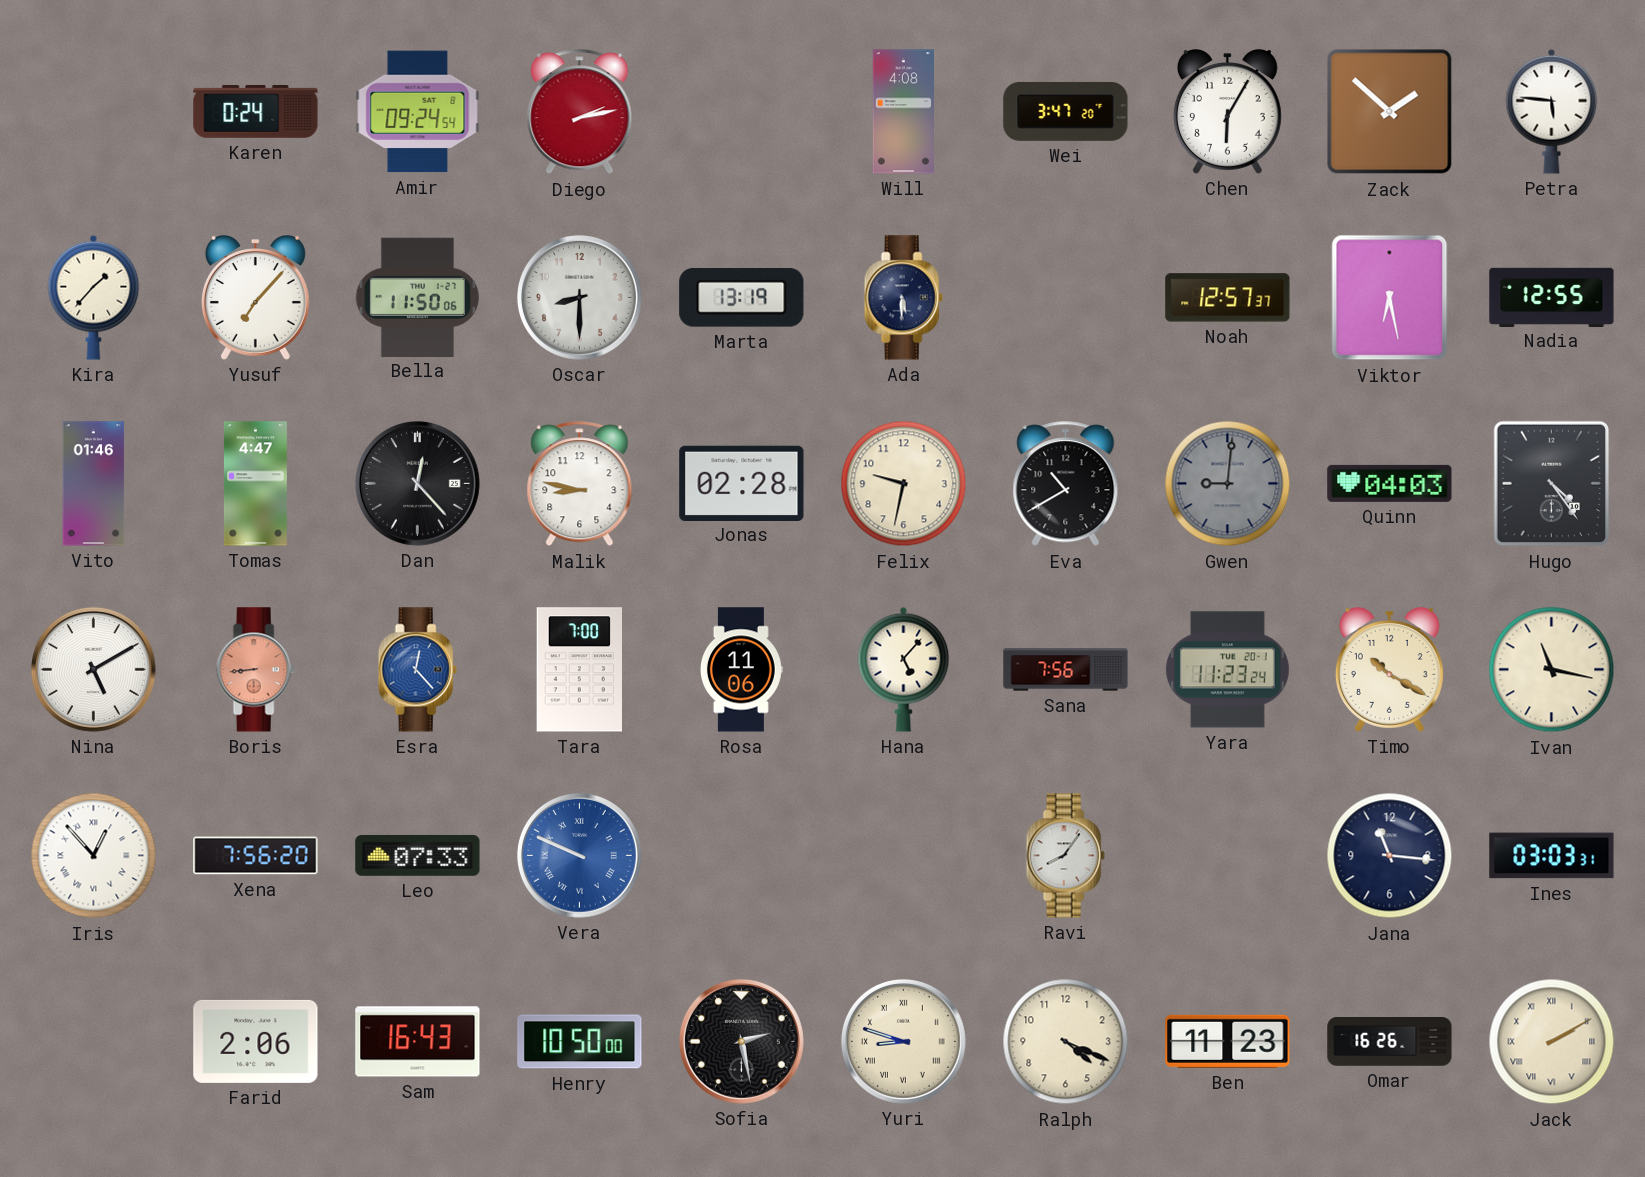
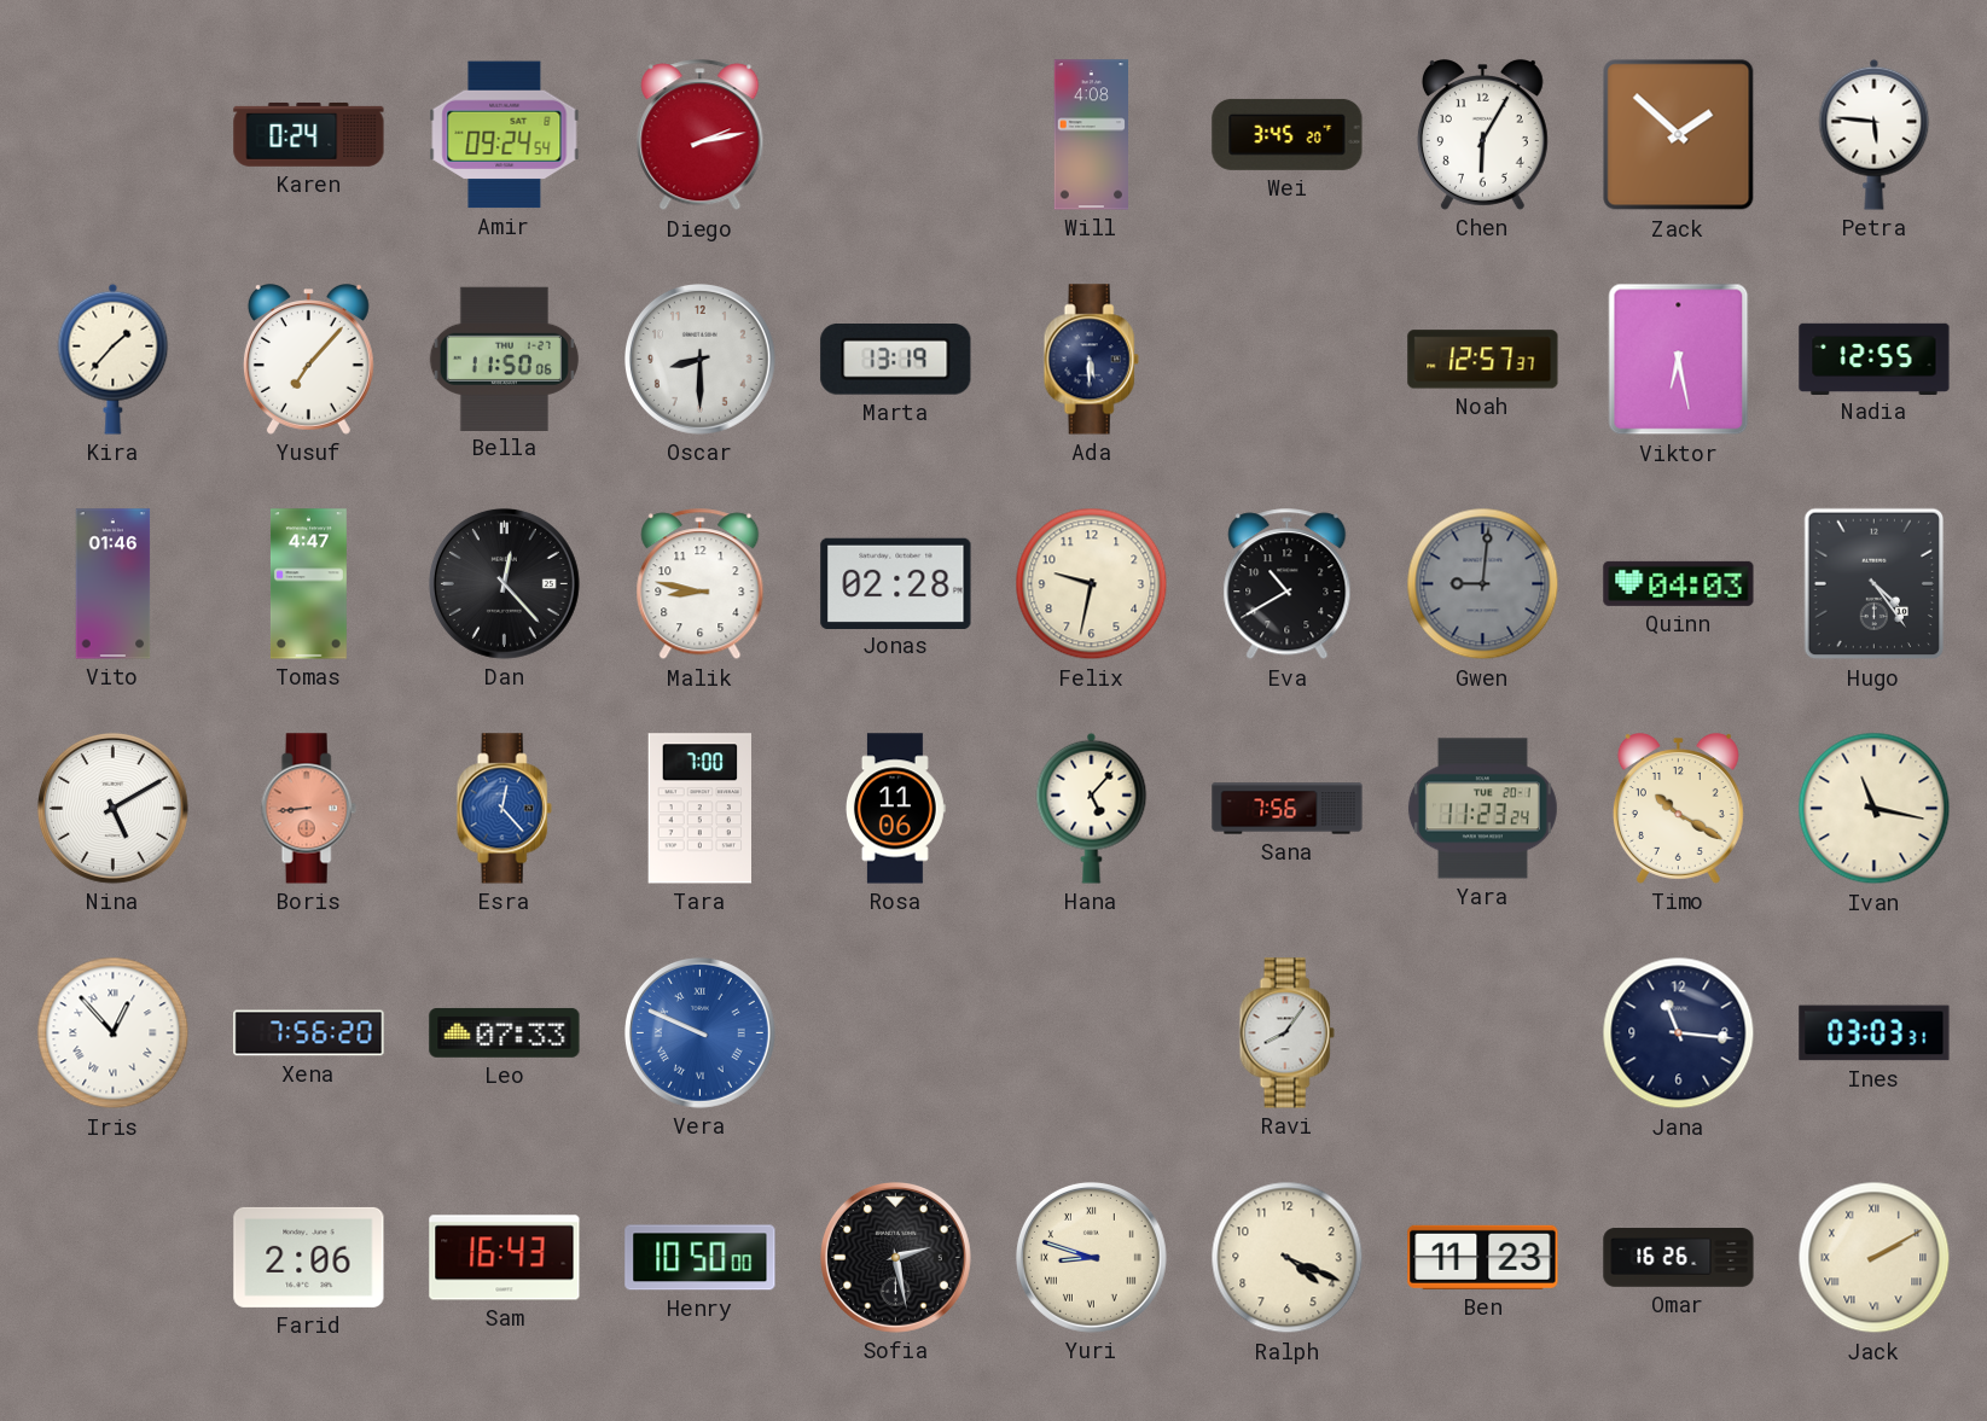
Wei: 3:47 -> 3:45
